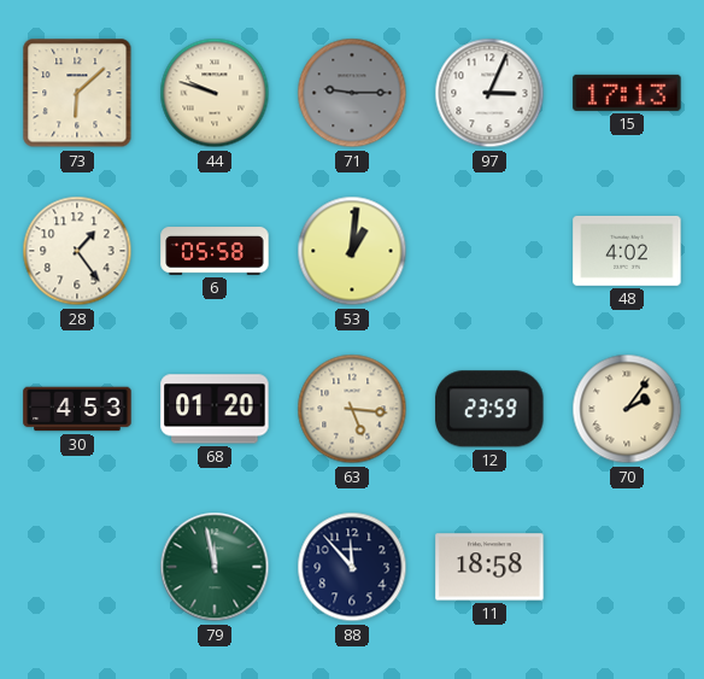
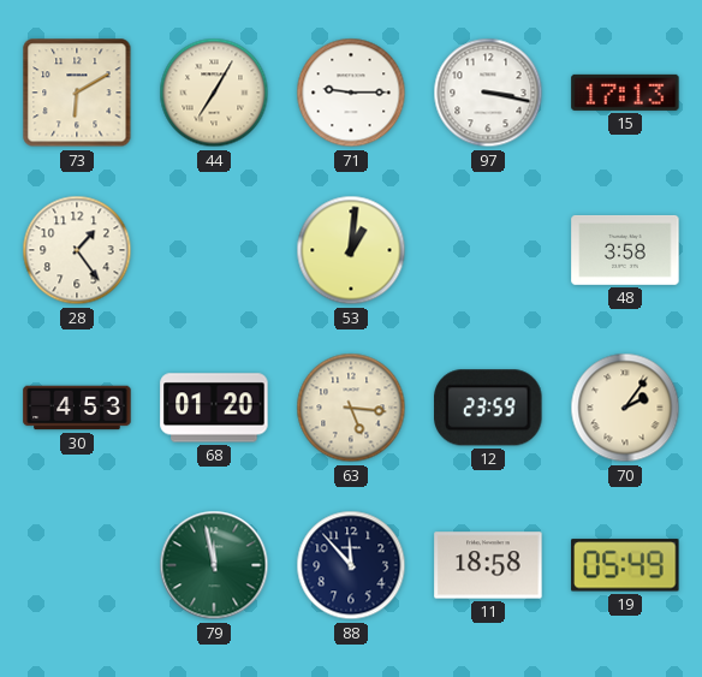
73: 6:08 -> 6:10
44: 9:48 -> 7:05
71 dial: grey -> white
97: 3:04 -> 3:17
6: 05:58 -> none
48: 4:02 -> 3:58
19: none -> 05:49
